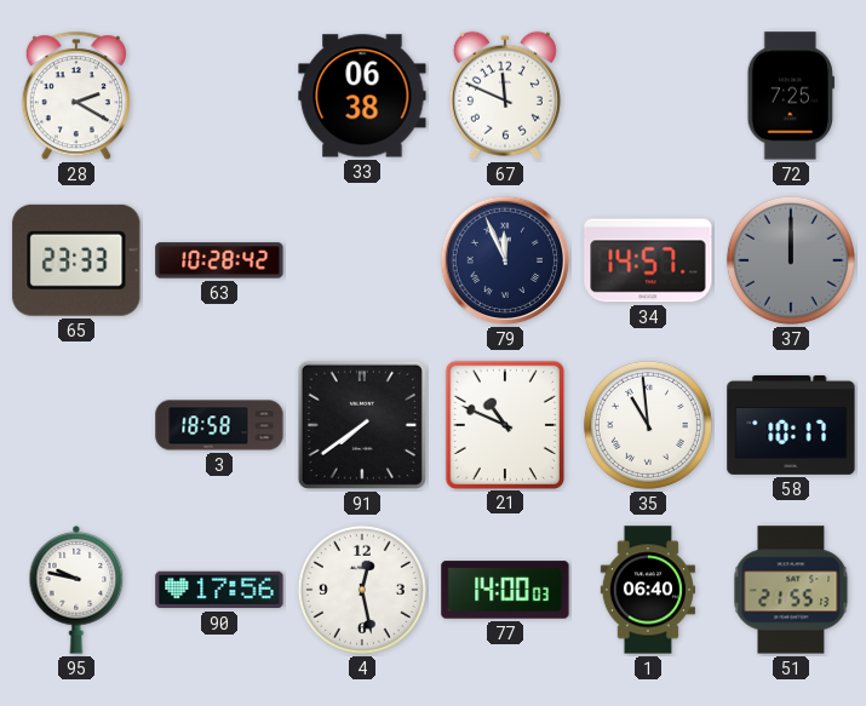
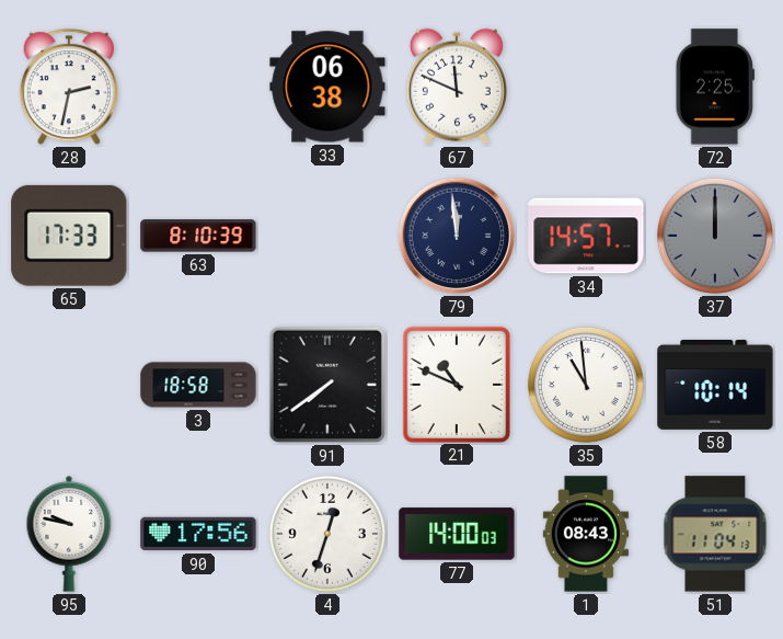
28: 2:20 -> 2:32
72: 7:25 -> 2:25
65: 23:33 -> 17:33
63: 10:28 -> 8:10
79: 11:56 -> 11:59
58: 10:17 -> 10:14
4: 12:28 -> 12:33
1: 06:40 -> 08:43
51: 21:55 -> 11:04
